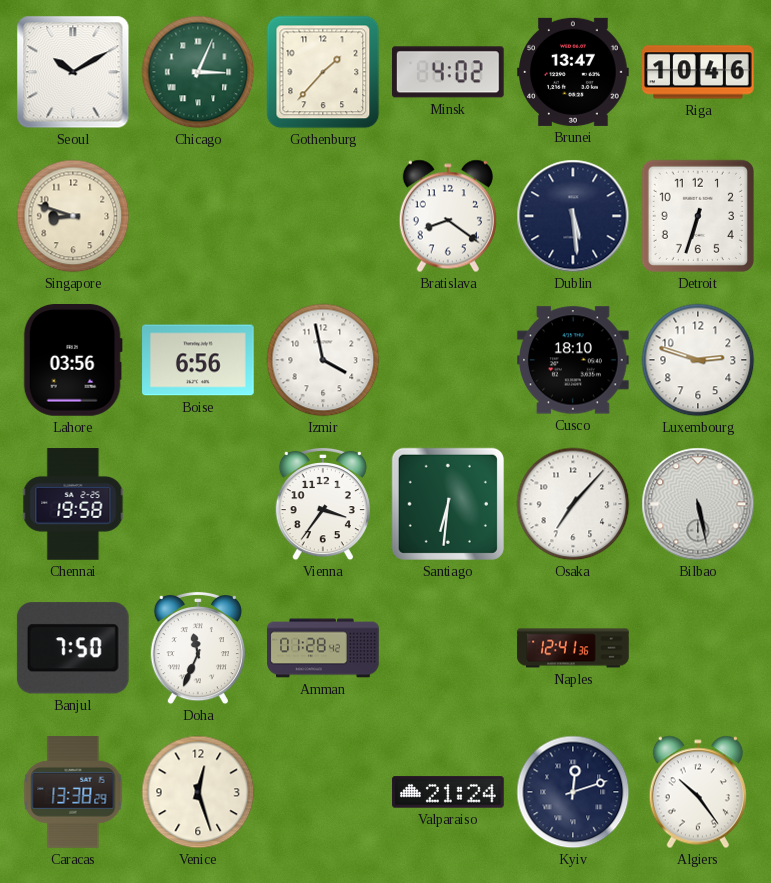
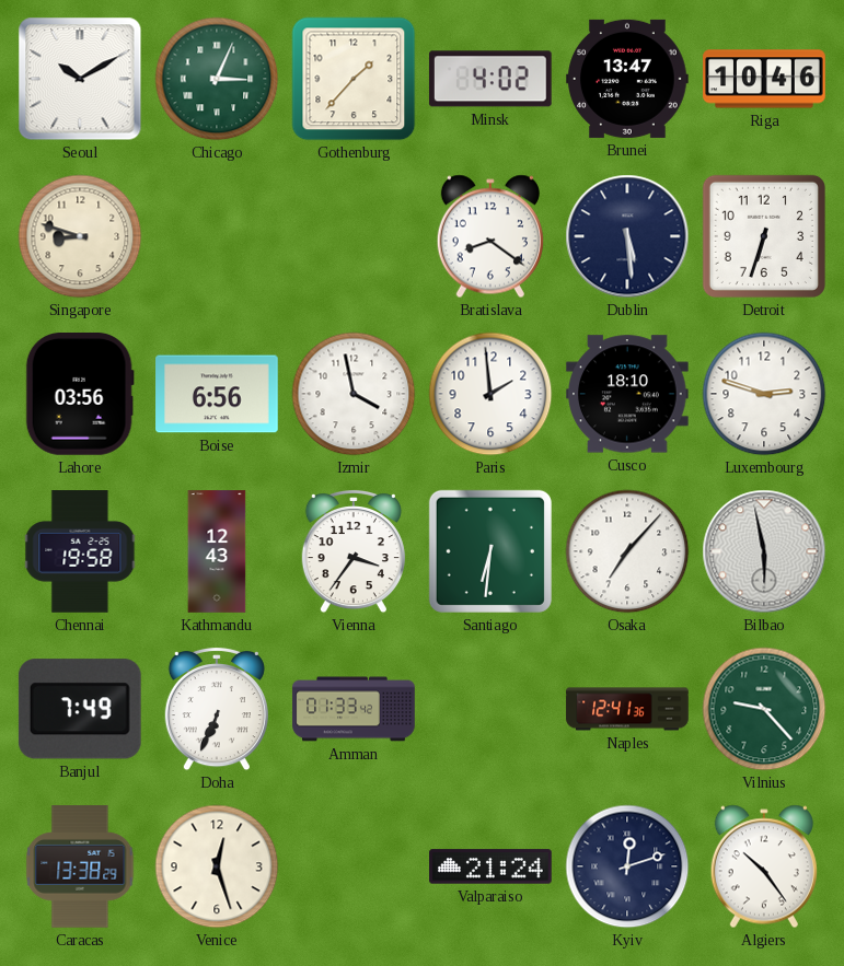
Paris: none -> 1:59
Kathmandu: none -> 12:43
Bilbao: 5:28 -> 5:58
Banjul: 7:50 -> 7:49
Doha: 11:34 -> 6:34
Amman: 01:28 -> 01:33
Vilnius: none -> 9:23
